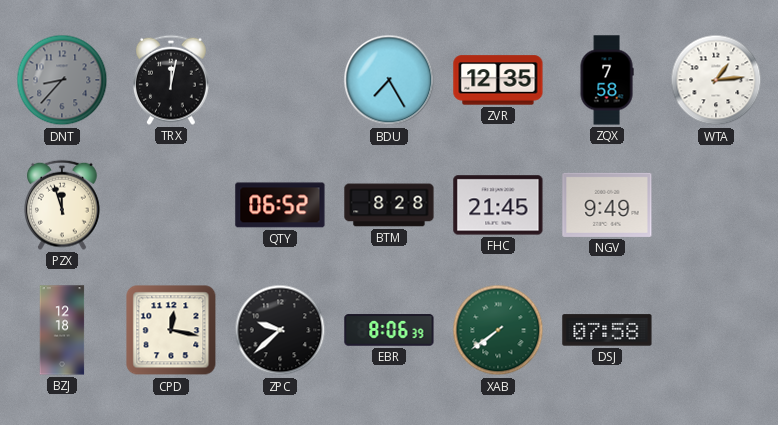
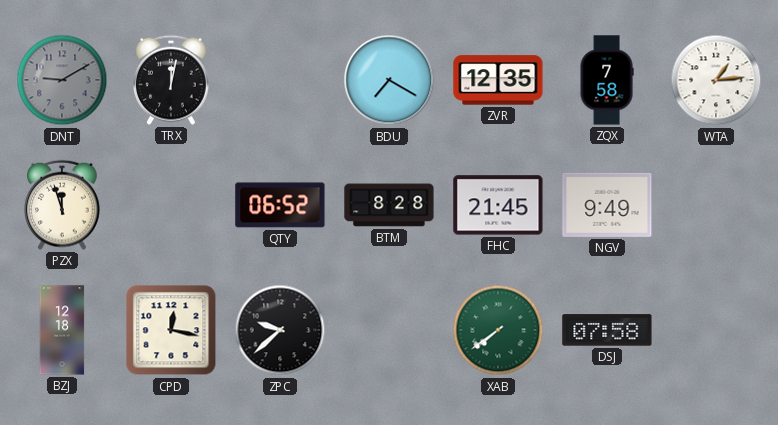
DNT: 8:37 -> 9:10
BDU: 7:25 -> 7:20
EBR: 8:06 -> none
